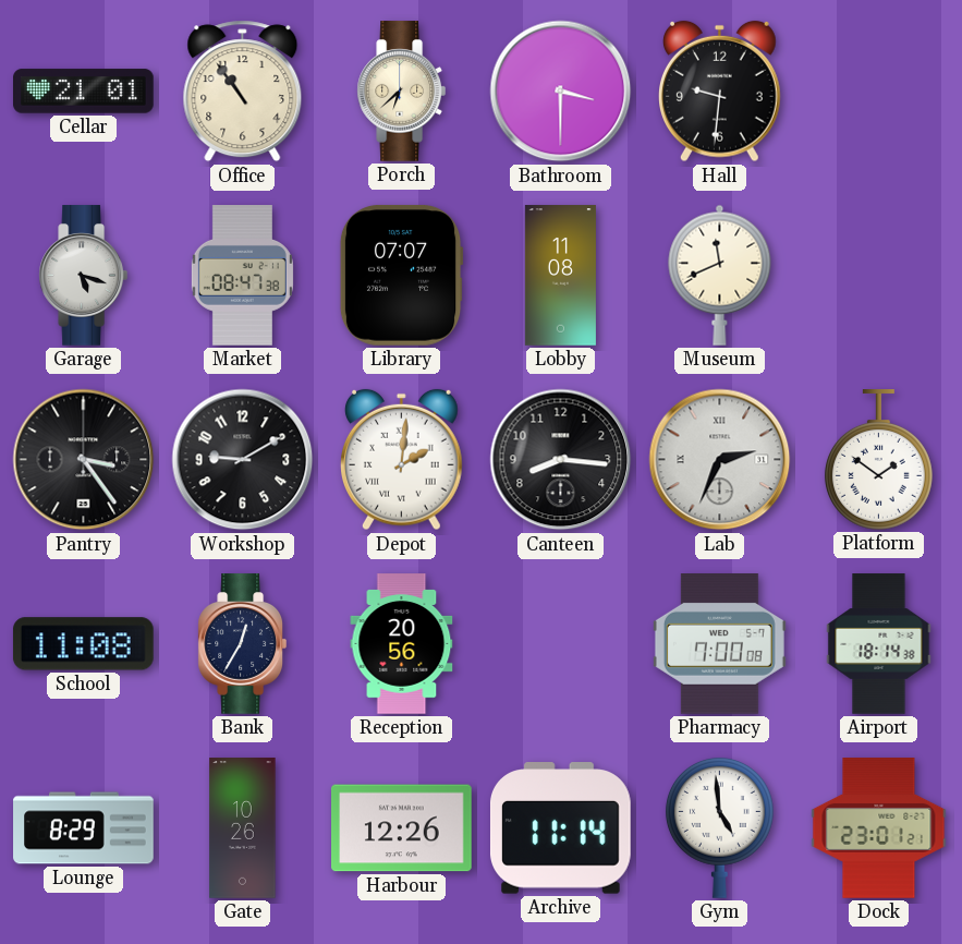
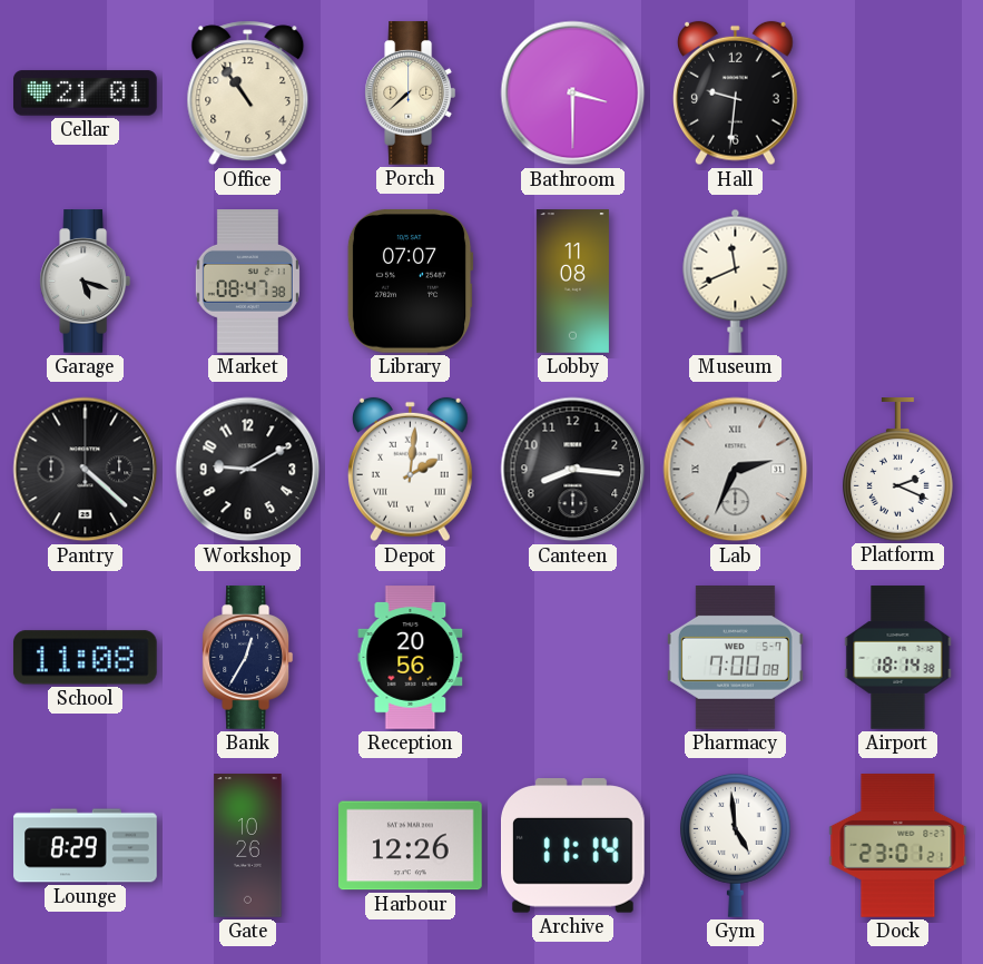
Porch: 6:38 -> 7:38
Pantry: 3:24 -> 4:22
Platform: 1:51 -> 2:19
